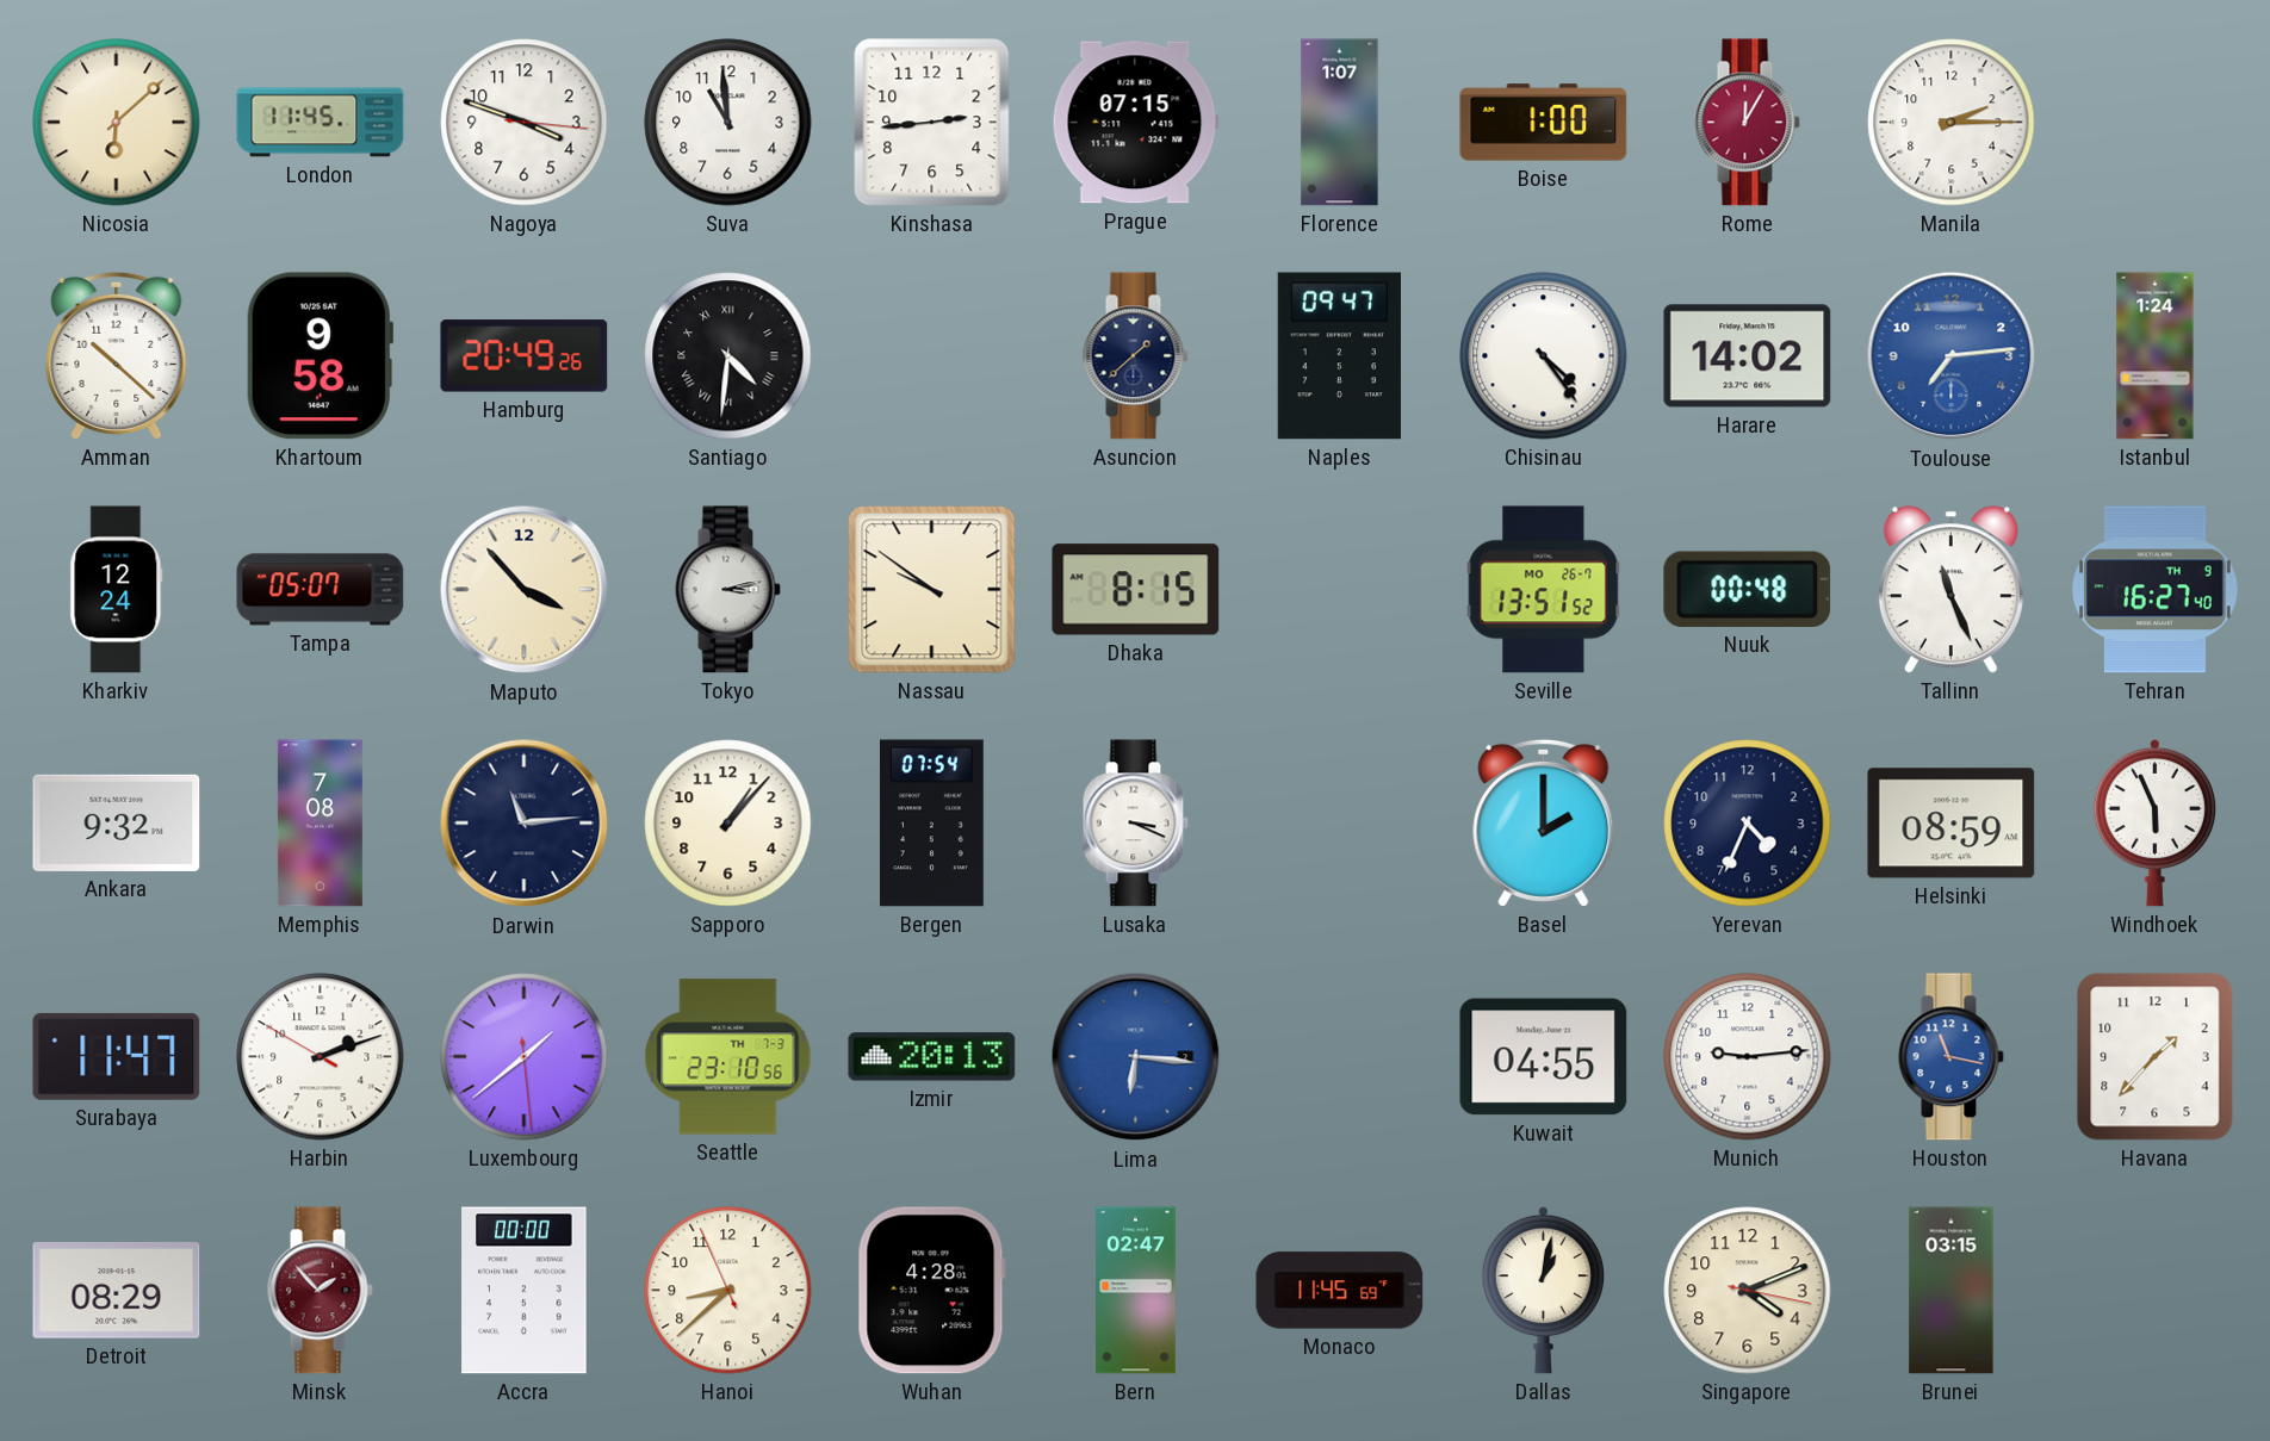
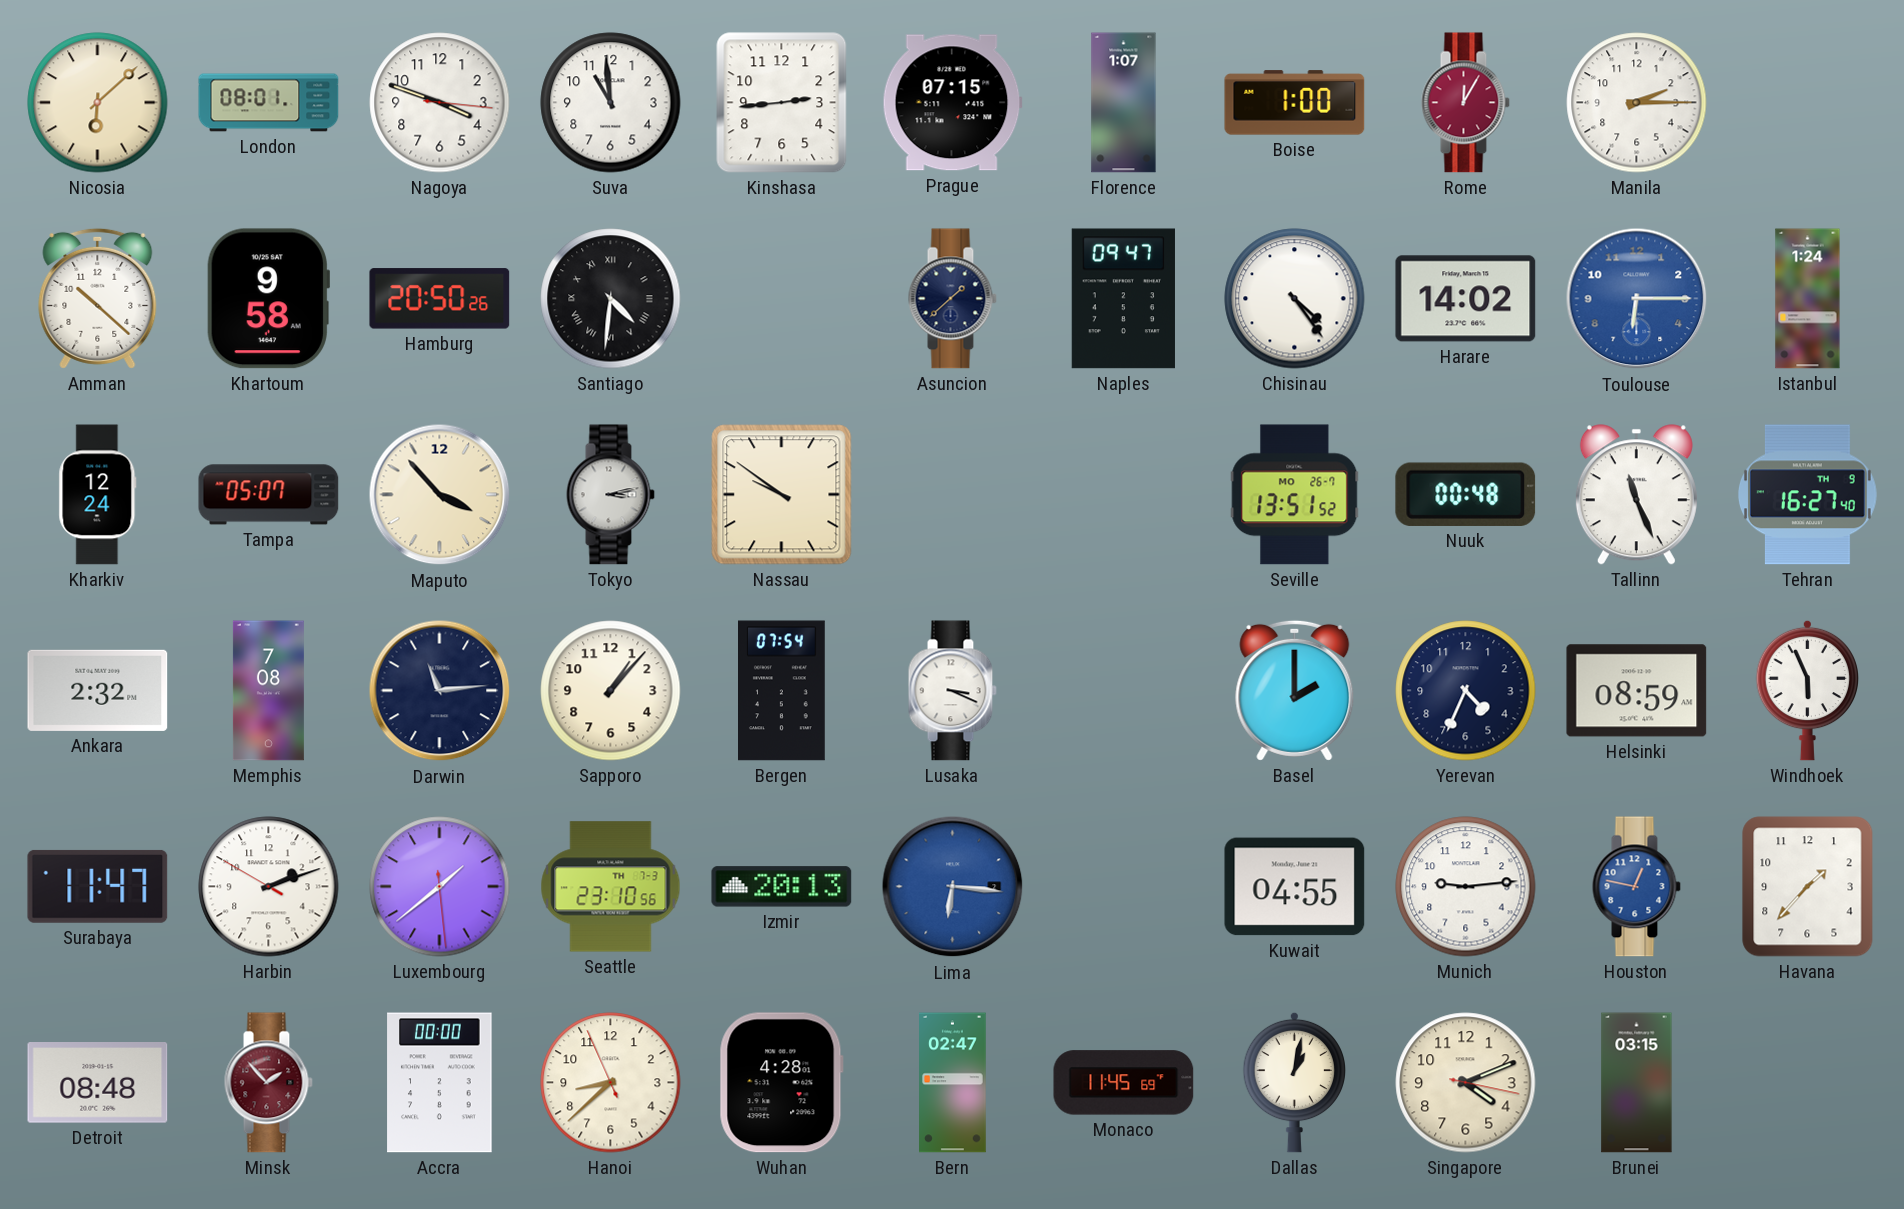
London: 11:45 -> 08:01
Hamburg: 20:49 -> 20:50
Toulouse: 7:14 -> 6:15
Dhaka: 8:15 -> none
Ankara: 9:32 -> 2:32
Houston: 11:17 -> 12:47
Detroit: 08:29 -> 08:48
